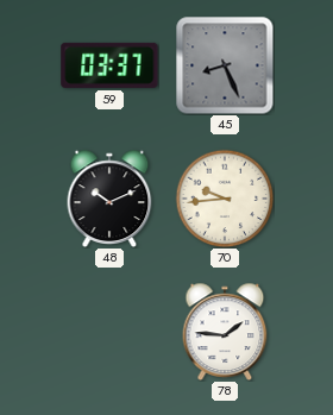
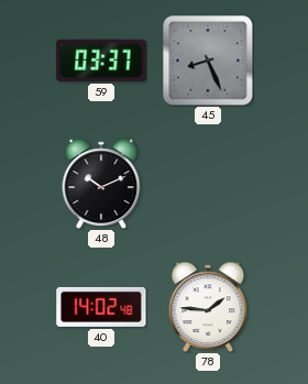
70: 9:44 -> none
40: none -> 14:02
